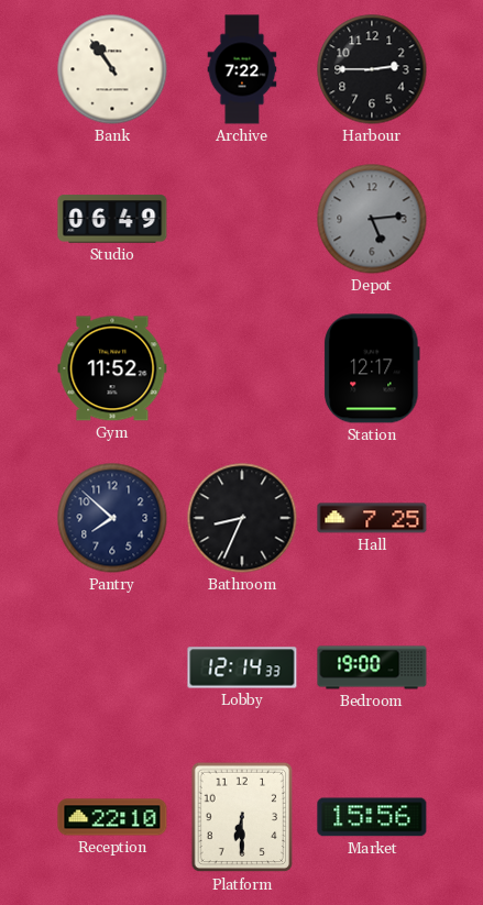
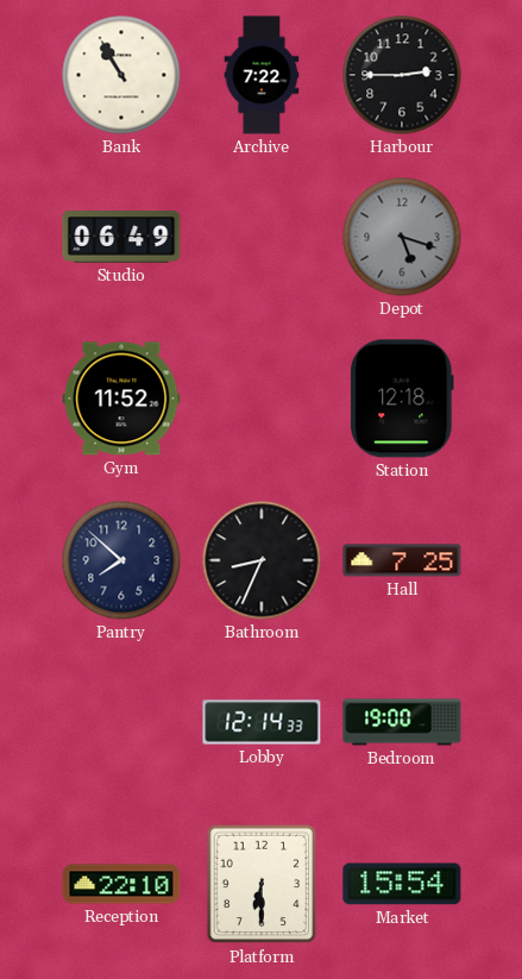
Bank: 10:54 -> 10:55
Depot: 5:14 -> 5:18
Station: 12:17 -> 12:18
Market: 15:56 -> 15:54
